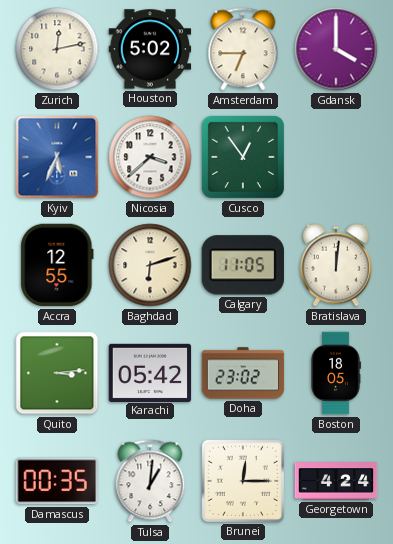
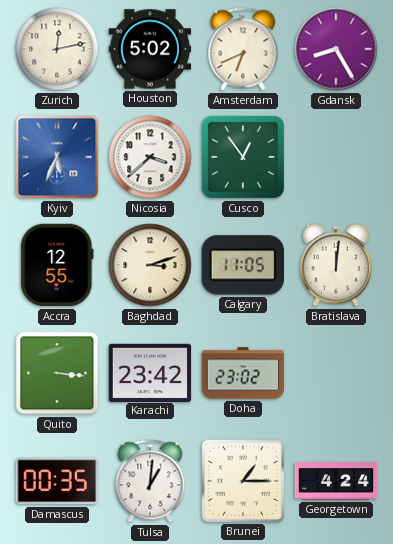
Amsterdam: 6:45 -> 6:41
Gdansk: 4:00 -> 8:25
Baghdad: 6:12 -> 3:12
Quito: 3:14 -> 3:16
Karachi: 05:42 -> 23:42
Boston: 18:05 -> none
Brunei: 12:15 -> 1:15
